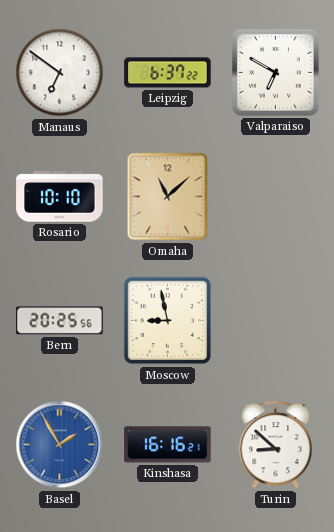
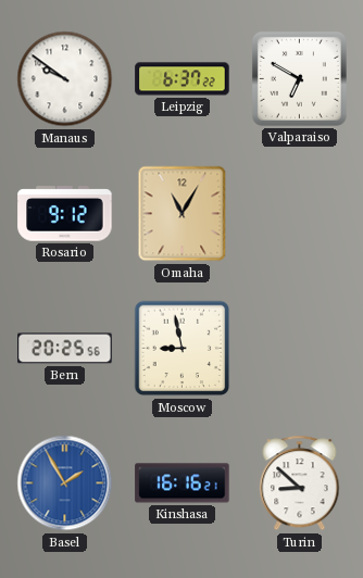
Manaus: 6:51 -> 9:51
Rosario: 10:10 -> 9:12
Omaha: 11:08 -> 11:05
